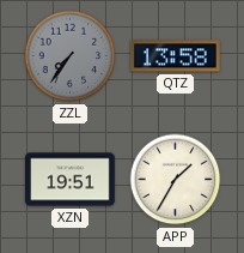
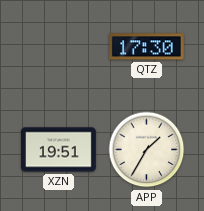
ZZL: 7:36 -> none
QTZ: 13:58 -> 17:30
